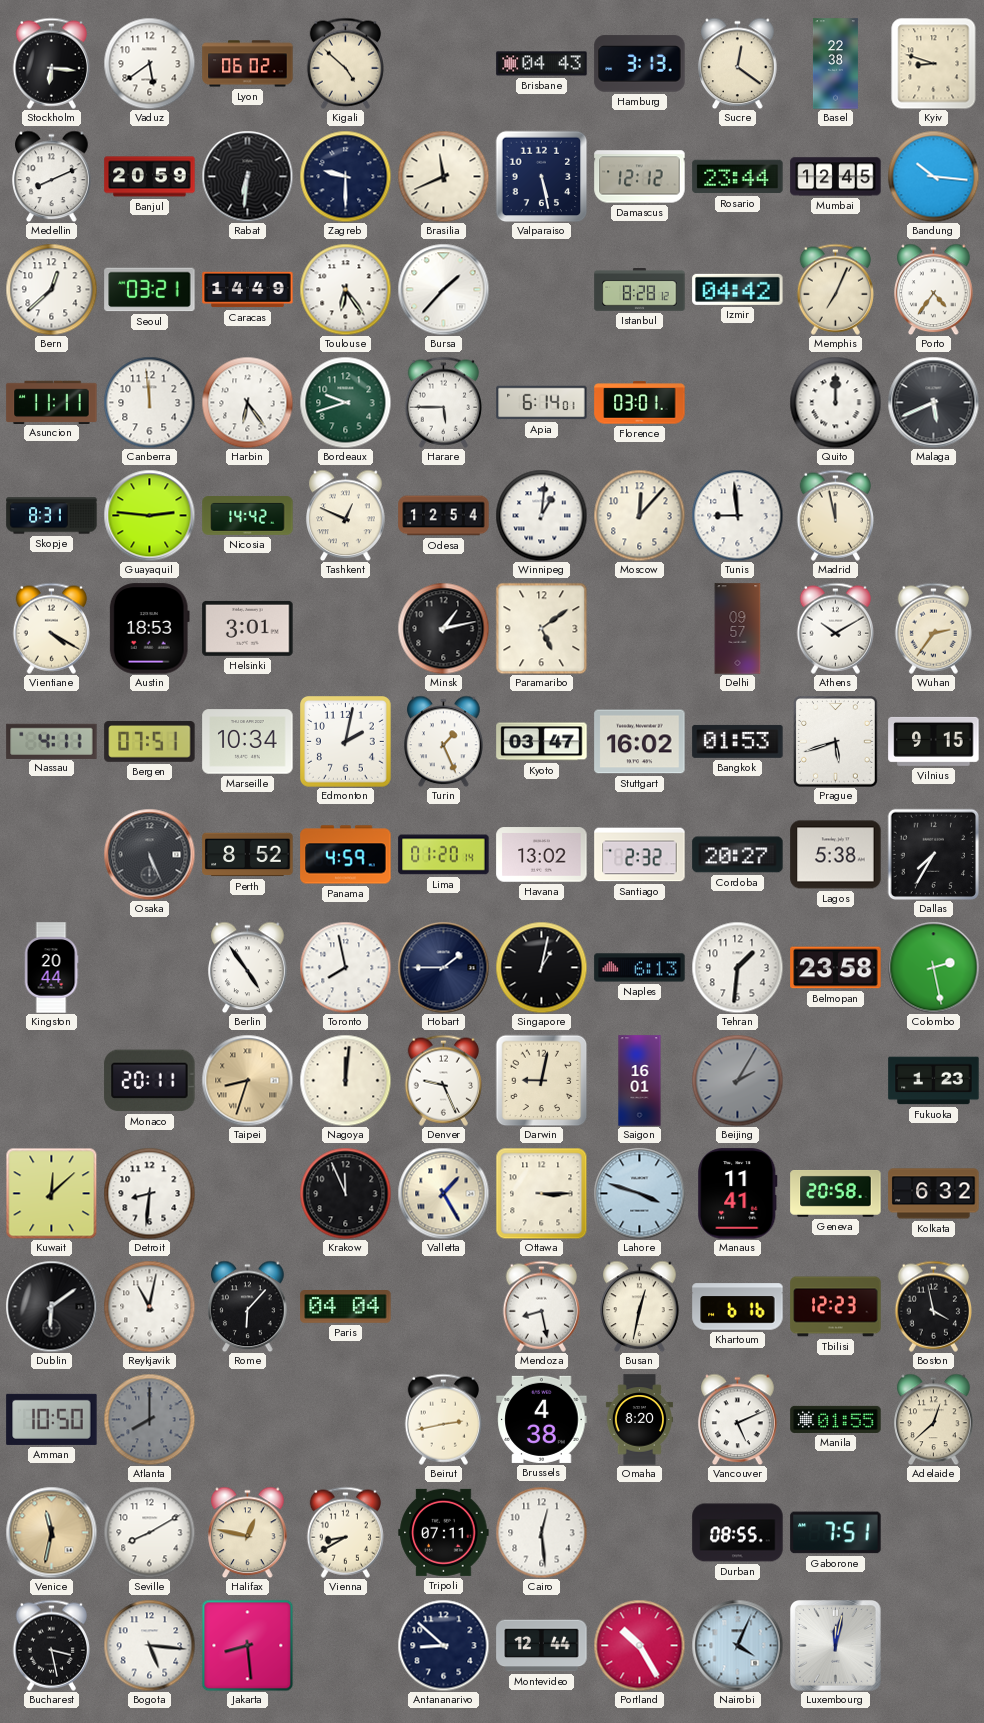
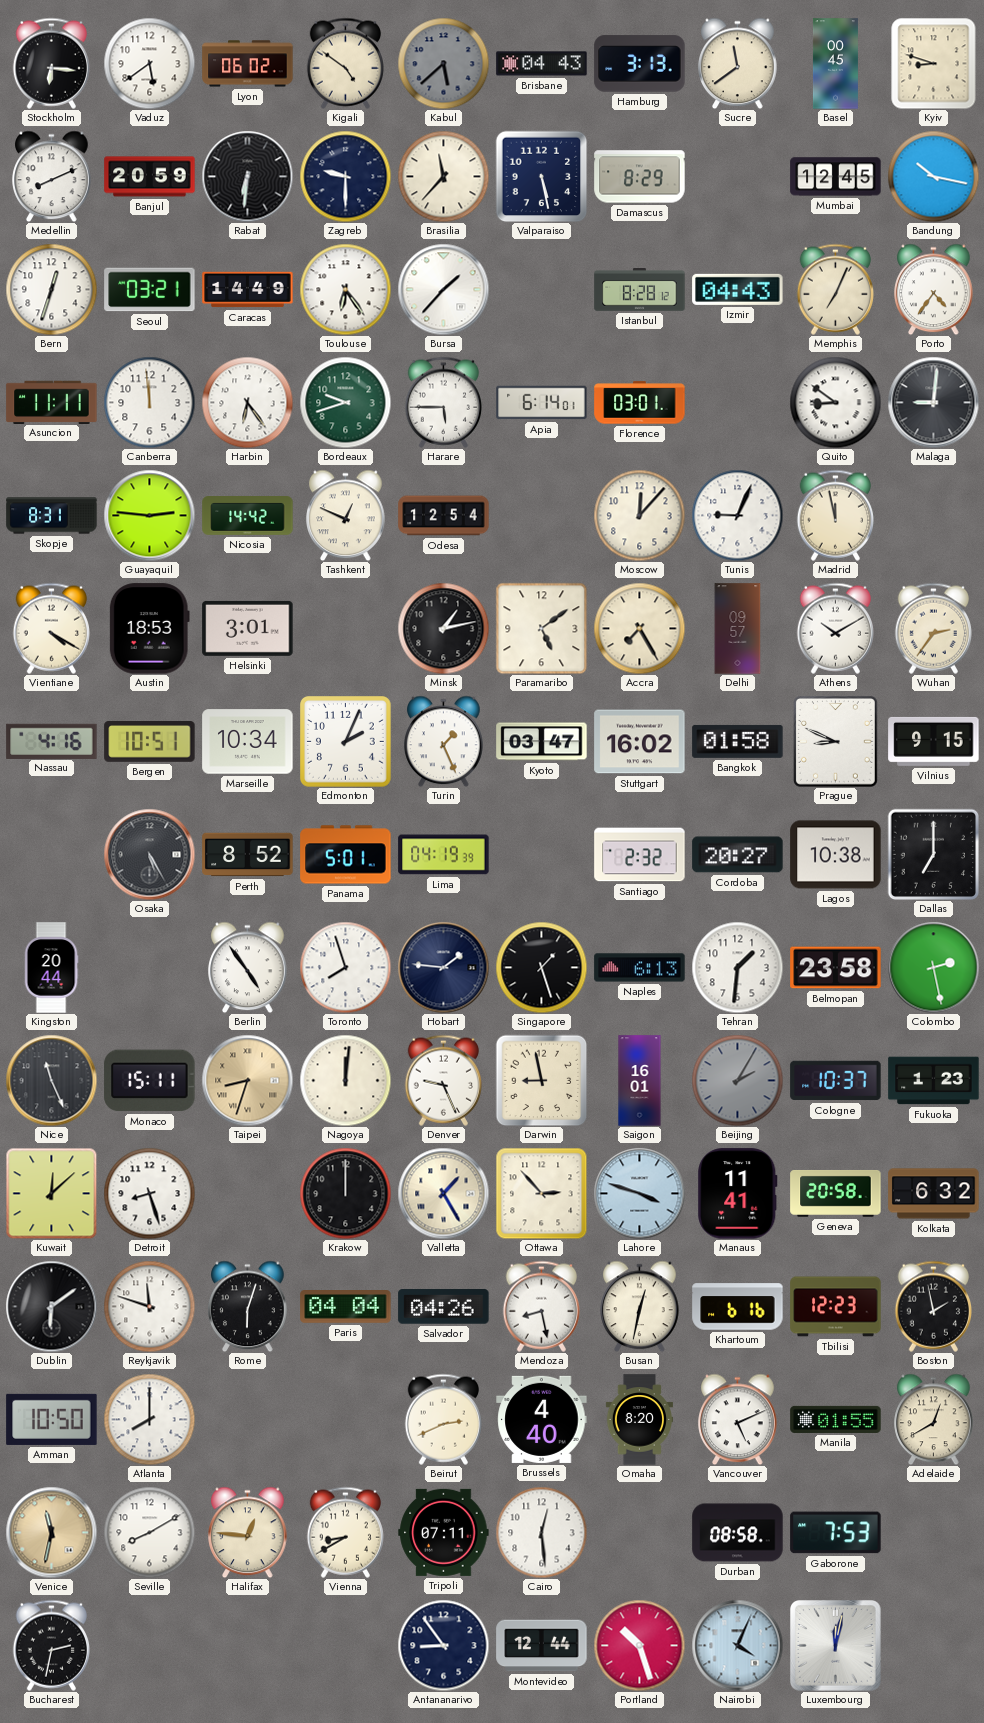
Kigali: 4:52 -> 4:51
Kabul: none -> 5:38
Sucre: 12:21 -> 11:39
Basel: 22:38 -> 00:45
Brasilia: 11:41 -> 11:37
Damascus: 12:12 -> 8:29
Rosario: 23:44 -> none
Bandung: 10:16 -> 10:17
Bern: 12:38 -> 12:33
Izmir: 04:42 -> 04:43
Quito: 12:00 -> 8:51
Malaga: 5:41 -> 9:01
Winnipeg: 1:01 -> none
Tunis: 8:59 -> 9:04
Accra: none -> 7:25
Nassau: 4:11 -> 4:16
Bergen: 07:51 -> 10:51
Edmonton: 2:02 -> 2:04
Bangkok: 01:53 -> 01:58
Prague: 5:42 -> 8:49
Osaka: 5:26 -> 5:25
Panama: 4:59 -> 5:01
Lima: 01:20 -> 04:19
Havana: 13:02 -> none
Lagos: 5:38 -> 10:38
Dallas: 7:35 -> 7:00
Toronto: 7:58 -> 7:57
Hobart: 1:45 -> 1:46
Singapore: 1:02 -> 1:27
Nice: none -> 11:26
Monaco: 20:11 -> 15:11
Darwin: 9:02 -> 8:58
Cologne: none -> 10:37
Detroit: 8:31 -> 8:27
Krakow: 11:56 -> 12:00
Ottawa: 3:15 -> 2:53
Reykjavik: 11:02 -> 11:48
Rome: 6:07 -> 6:03
Salvador: none -> 04:26
Boston: 3:58 -> 1:58
Atlanta dial: grey -> white
Beirut: 2:43 -> 2:41
Brussels: 4:38 -> 4:40
Adelaide: 12:38 -> 12:40
Halifax: 12:47 -> 12:46
Durban: 08:55 -> 08:58
Gaborone: 7:51 -> 7:53
Bucharest: 3:28 -> 2:32
Bogota: 5:16 -> none
Jakarta: 8:29 -> none
Antananarivo: 8:52 -> 8:54
Portland: 10:25 -> 10:27
